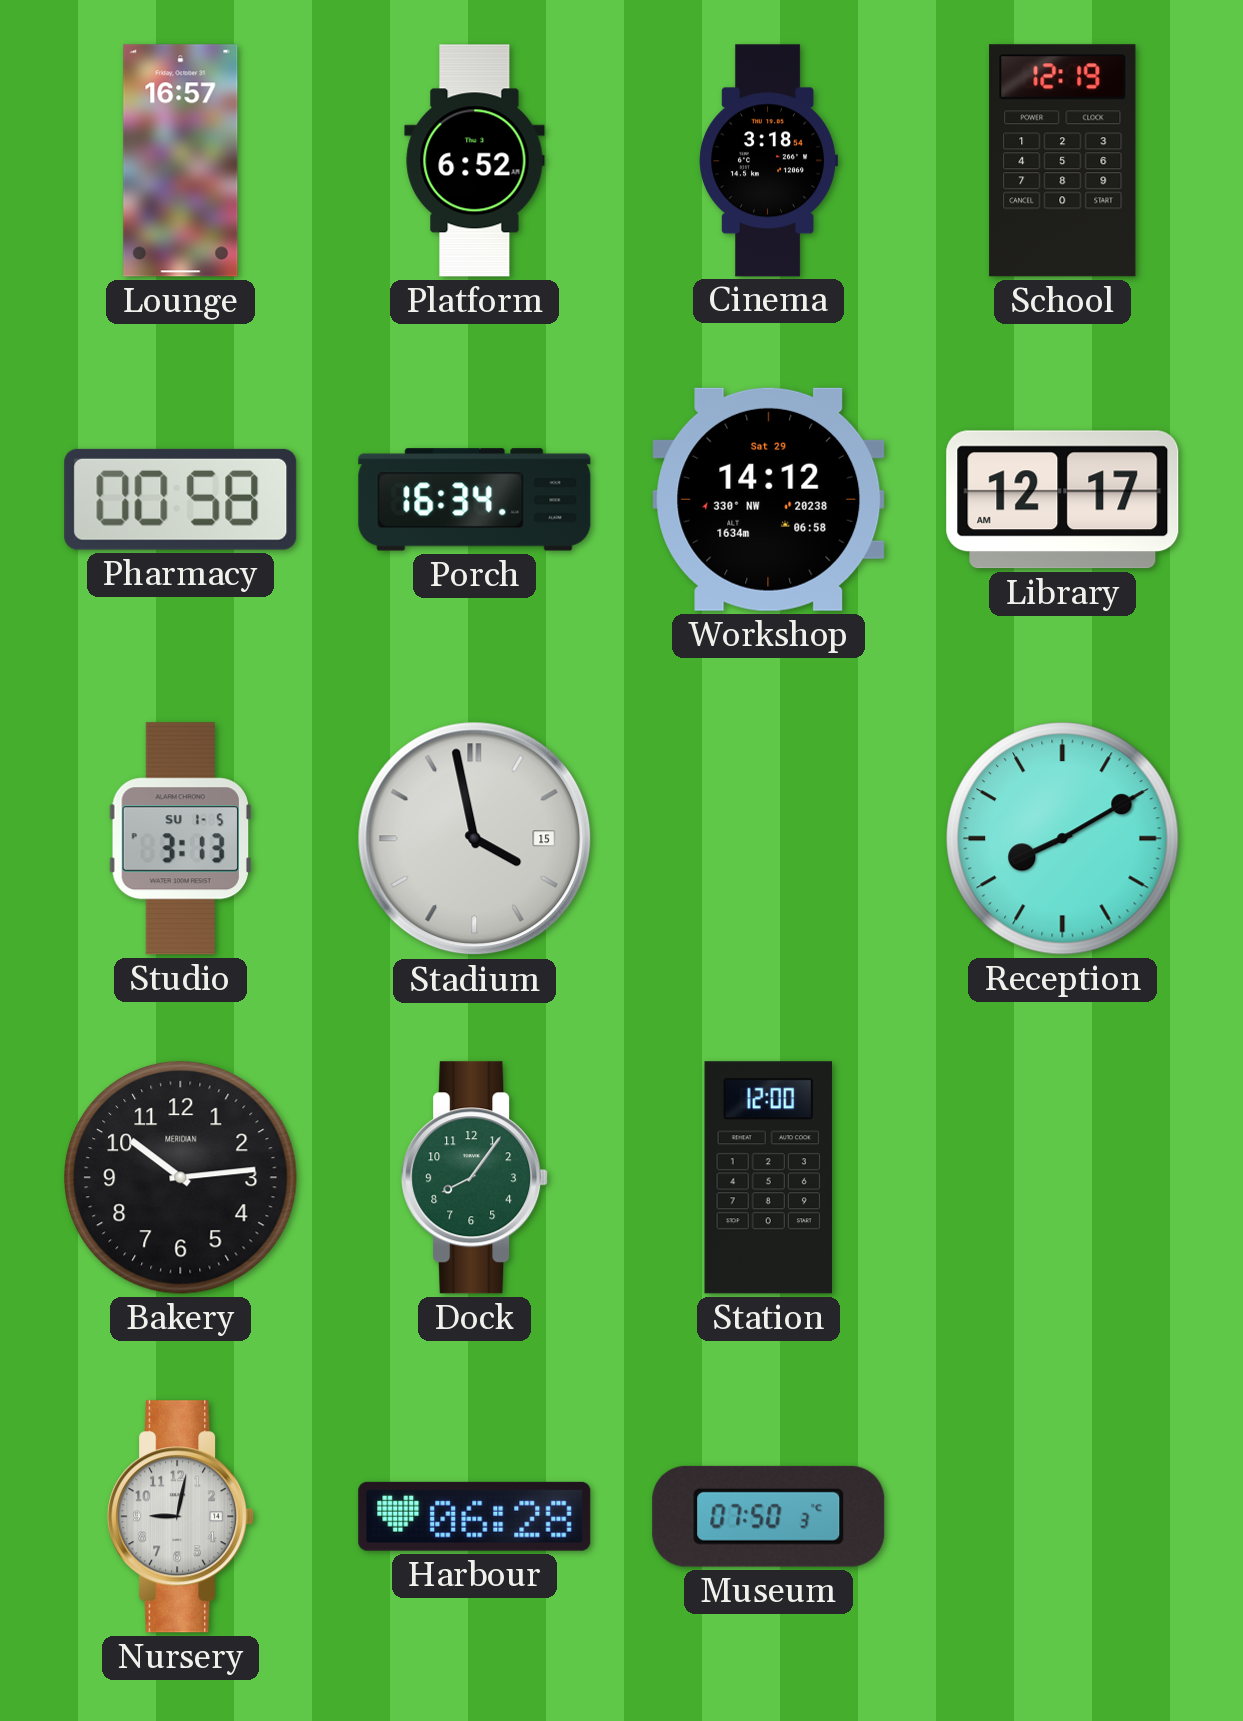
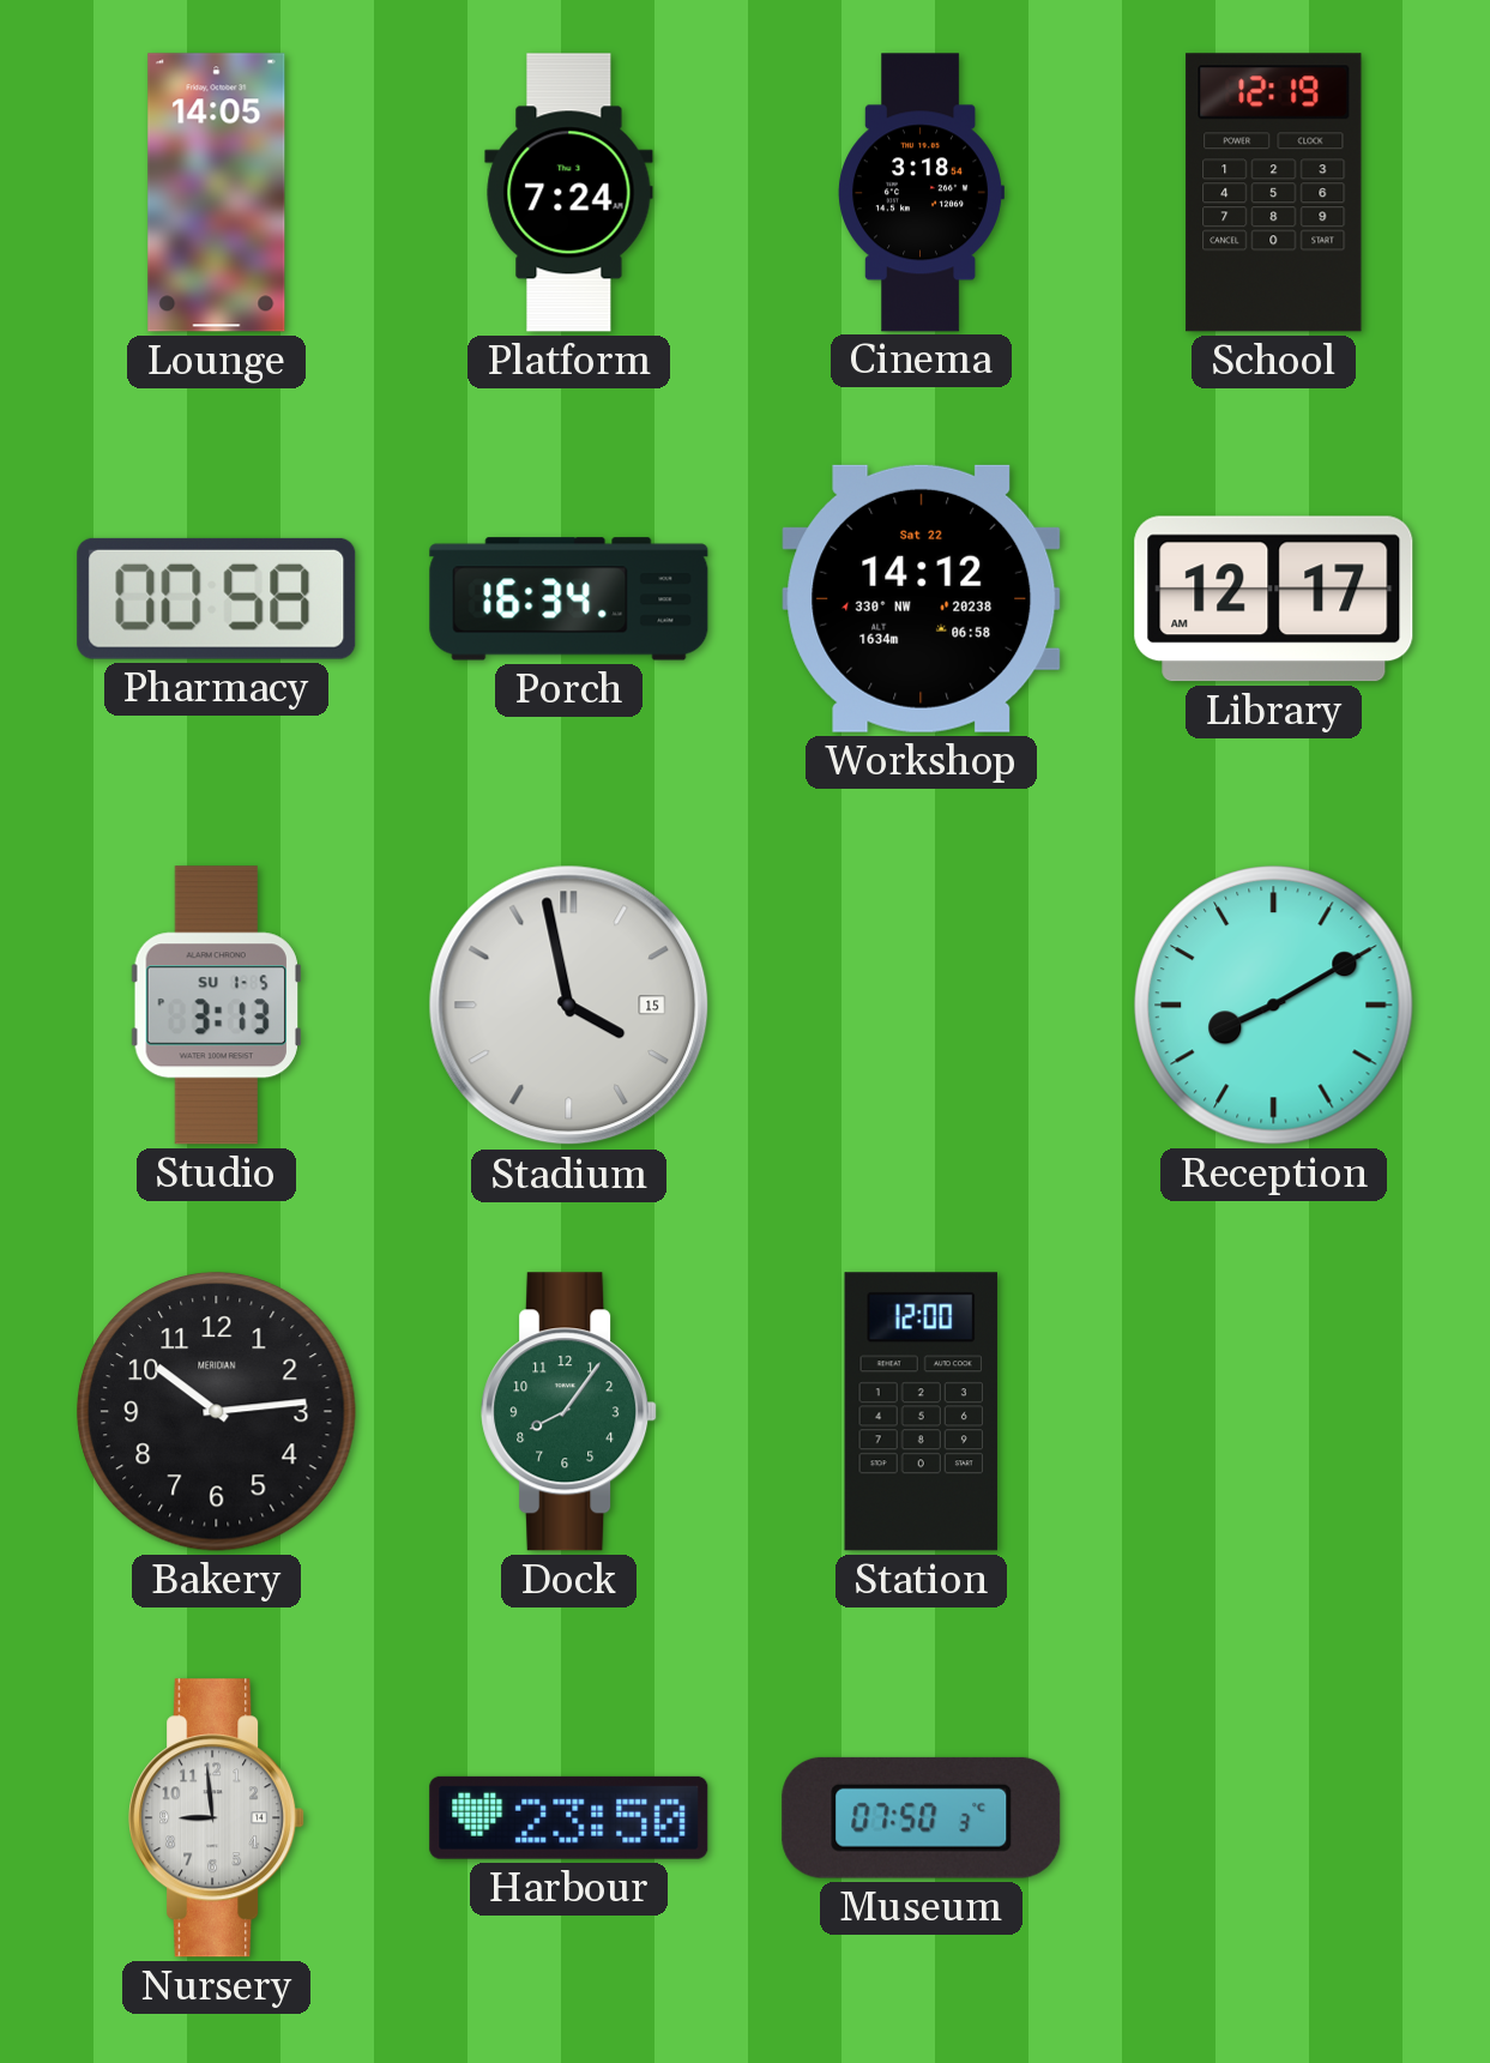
Lounge: 16:57 -> 14:05
Platform: 6:52 -> 7:24
Workshop date: Sat 29 -> Sat 22
Nursery: 9:02 -> 8:59
Harbour: 06:28 -> 23:50
